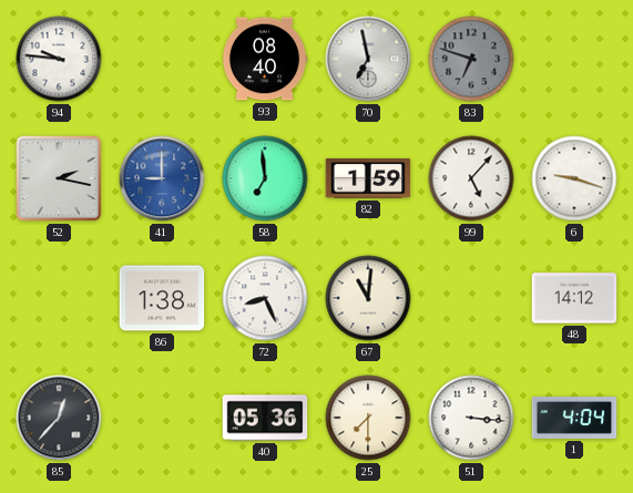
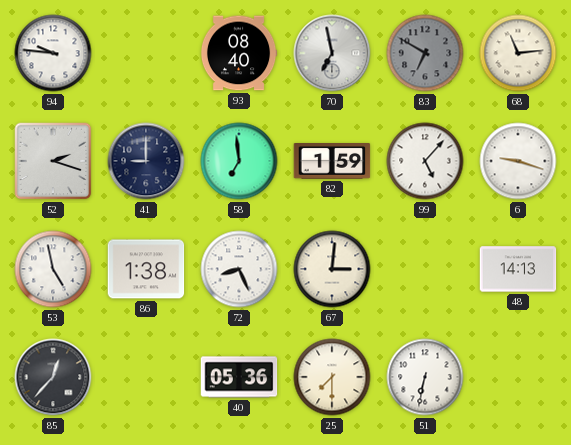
83: 6:48 -> 6:50
68: none -> 11:14
52: 2:17 -> 2:18
41 dial: blue -> navy
53: none -> 4:58
67: 11:01 -> 3:01
48: 14:12 -> 14:13
51: 3:16 -> 6:32
1: 4:04 -> none
